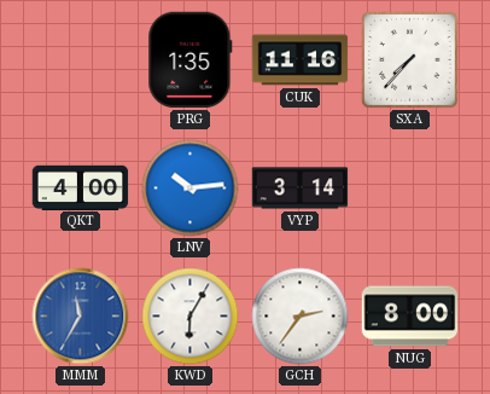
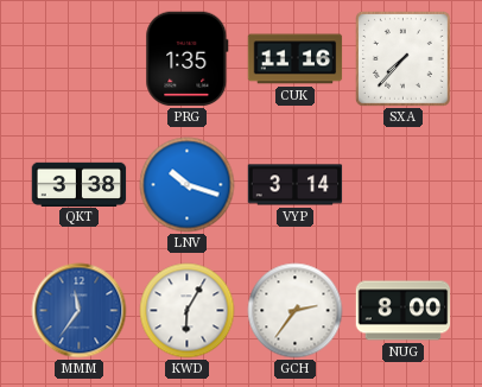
QKT: 4:00 -> 3:38
LNV: 10:14 -> 10:18
MMM: 11:35 -> 11:36
